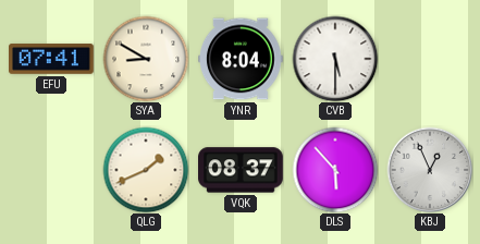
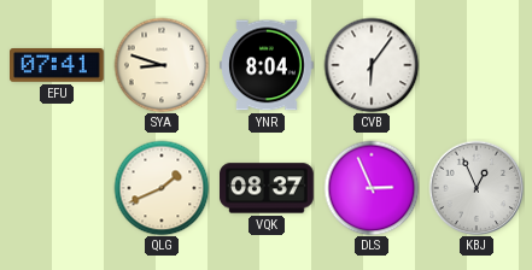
SYA: 8:50 -> 8:48
CVB: 5:30 -> 6:06
DLS: 5:53 -> 2:56
